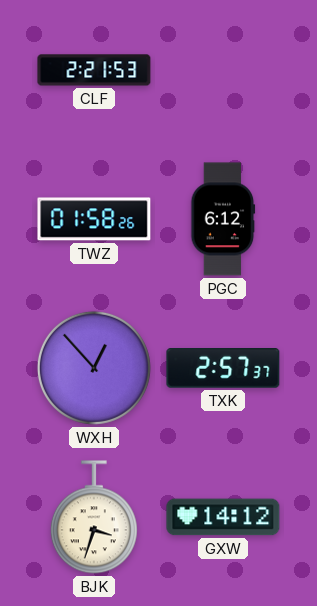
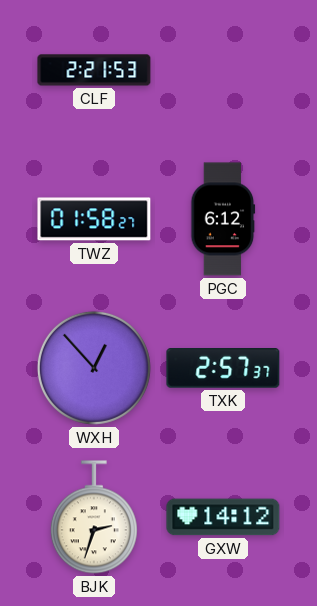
TWZ: 01:58:26 -> 01:58:27
BJK: 3:33 -> 2:33
